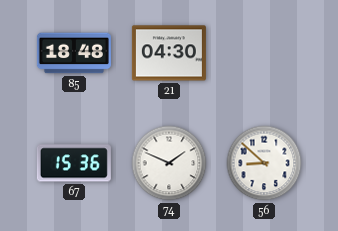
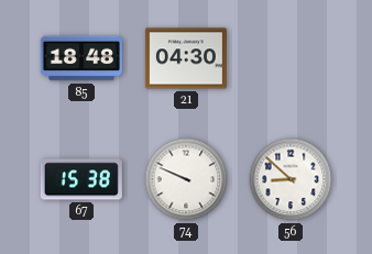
67: 15:36 -> 15:38
74: 1:49 -> 9:49
